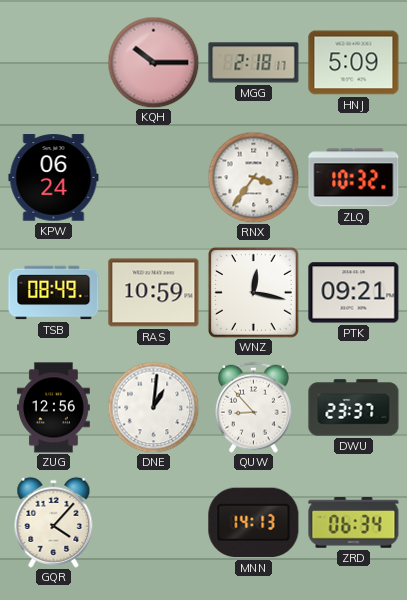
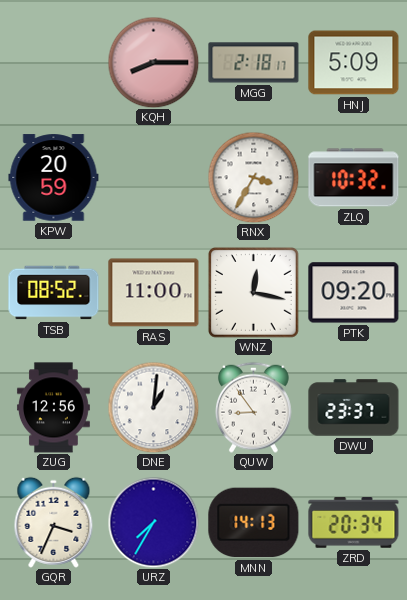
KQH: 10:15 -> 8:15
KPW: 06:24 -> 20:59
RNX: 3:36 -> 3:35
TSB: 08:49 -> 08:52
RAS: 10:59 -> 11:00
PTK: 09:21 -> 09:20
QUW: 8:53 -> 8:54
GQR: 4:07 -> 3:34
URZ: none -> 7:35
ZRD: 06:34 -> 20:34
